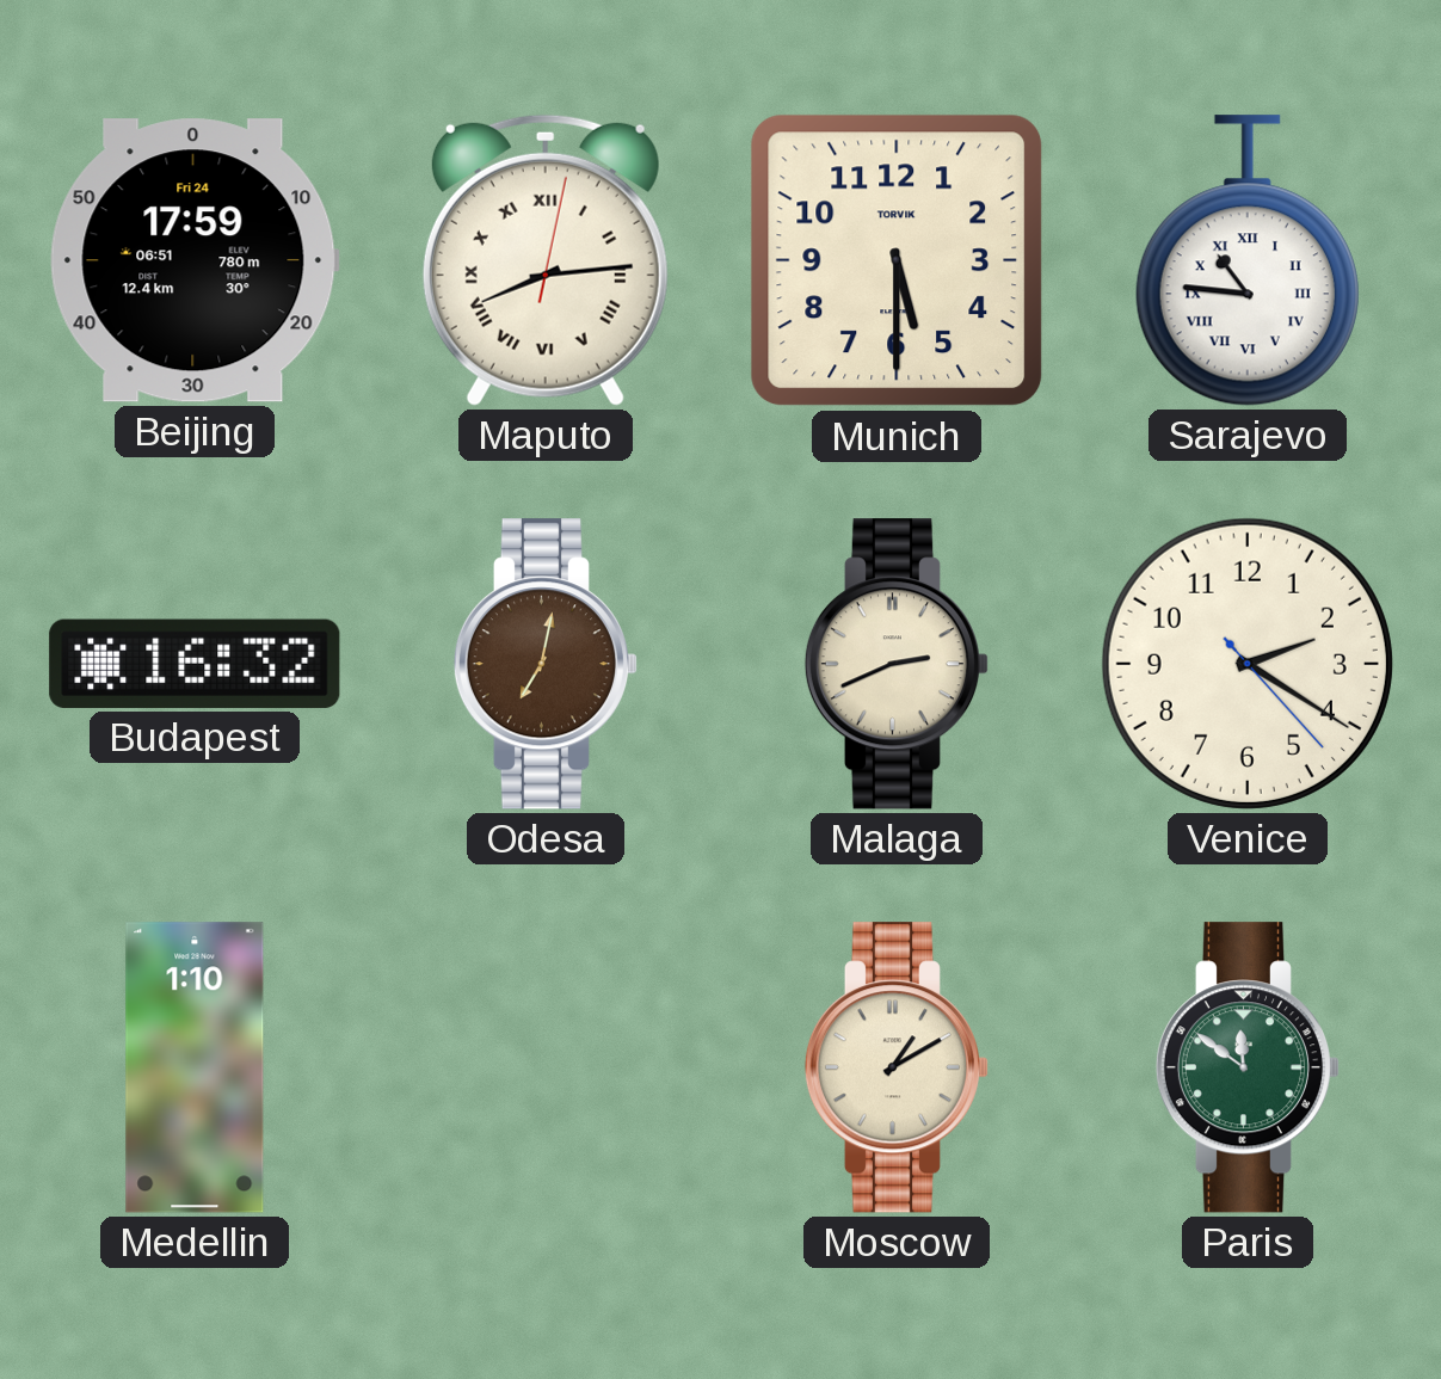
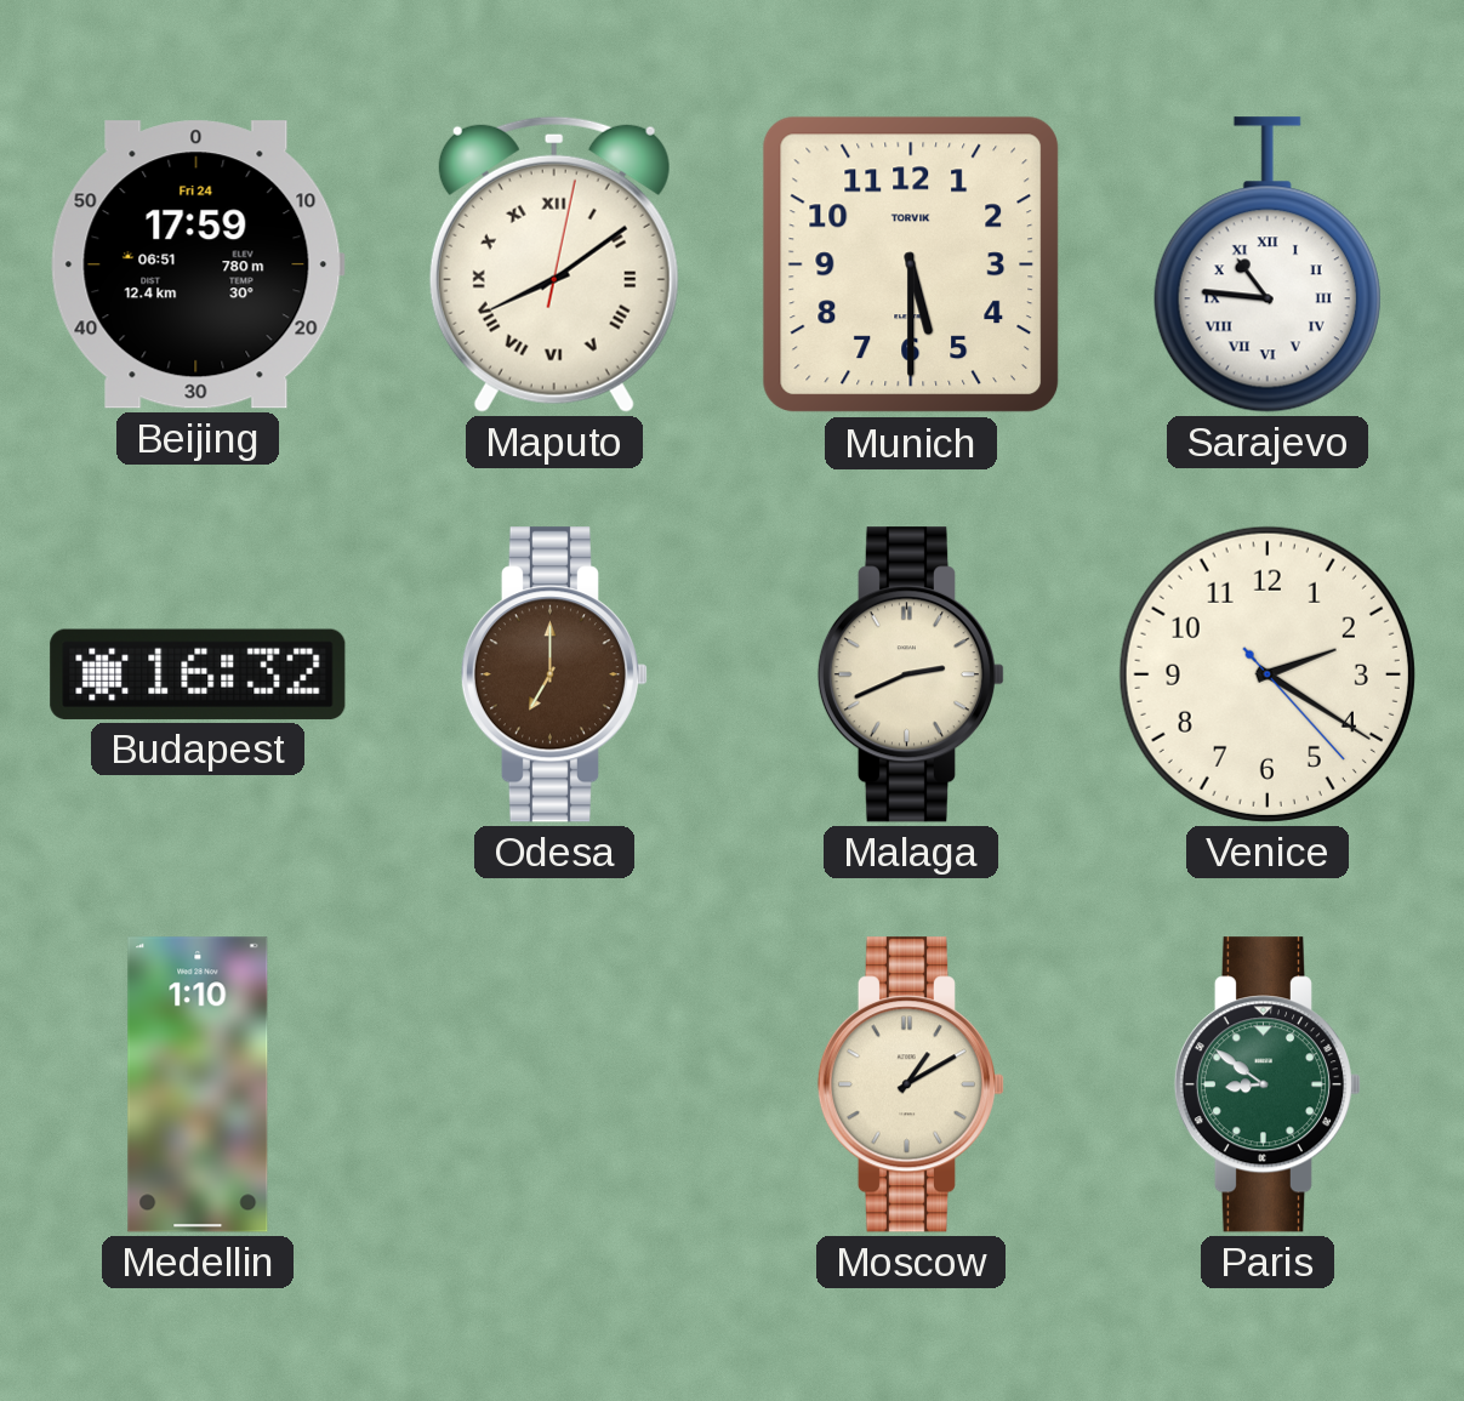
Maputo: 8:14 -> 8:09
Odesa: 7:02 -> 7:00
Paris: 11:51 -> 8:51
